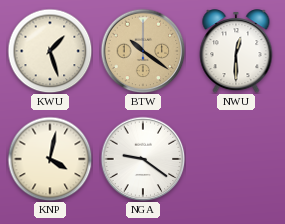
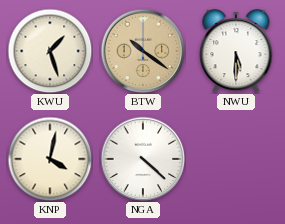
NWU: 12:30 -> 5:30
NGA: 9:21 -> 4:22
